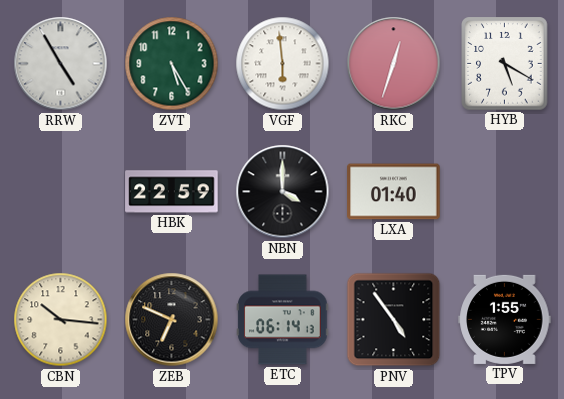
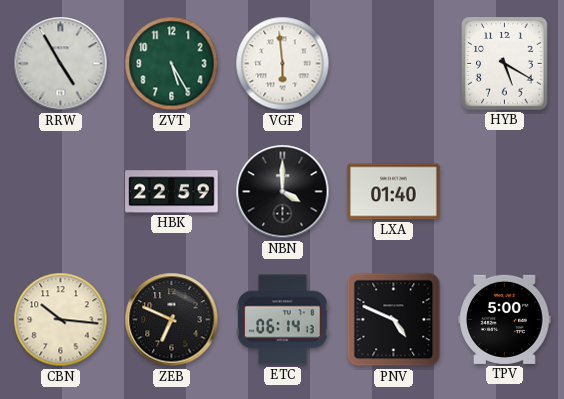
RKC: 12:33 -> none
PNV: 4:54 -> 4:49
TPV: 1:55 -> 5:00
